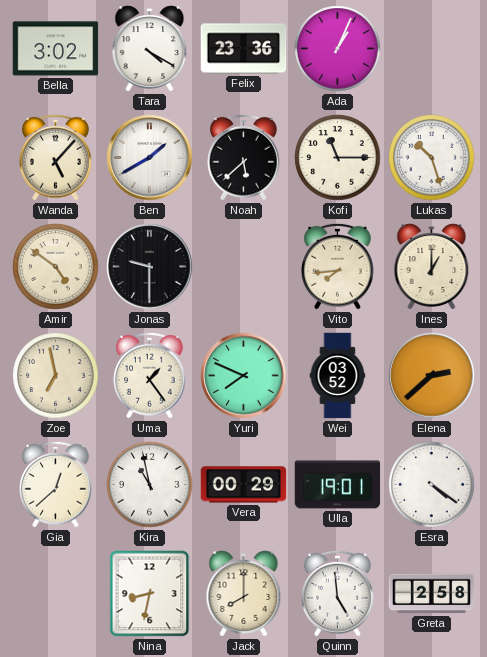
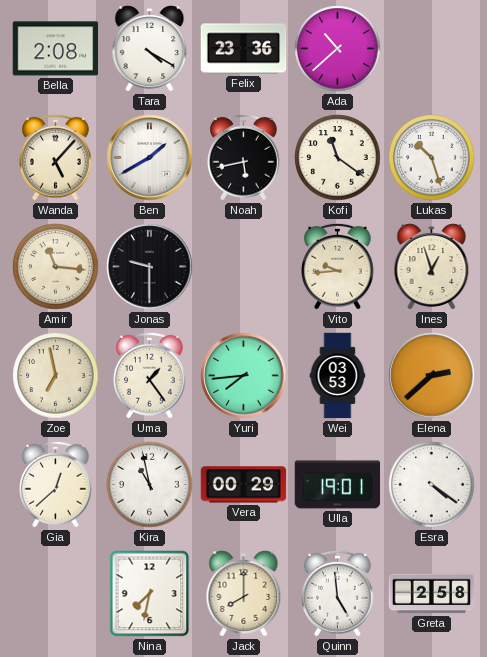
Bella: 3:02 -> 2:08
Ada: 1:04 -> 10:38
Noah: 5:38 -> 5:43
Kofi: 11:15 -> 11:21
Amir: 4:51 -> 11:16
Vito: 7:44 -> 9:44
Ines: 1:00 -> 12:57
Yuri: 7:49 -> 7:44
Wei: 03:52 -> 03:53
Nina: 8:32 -> 7:32
